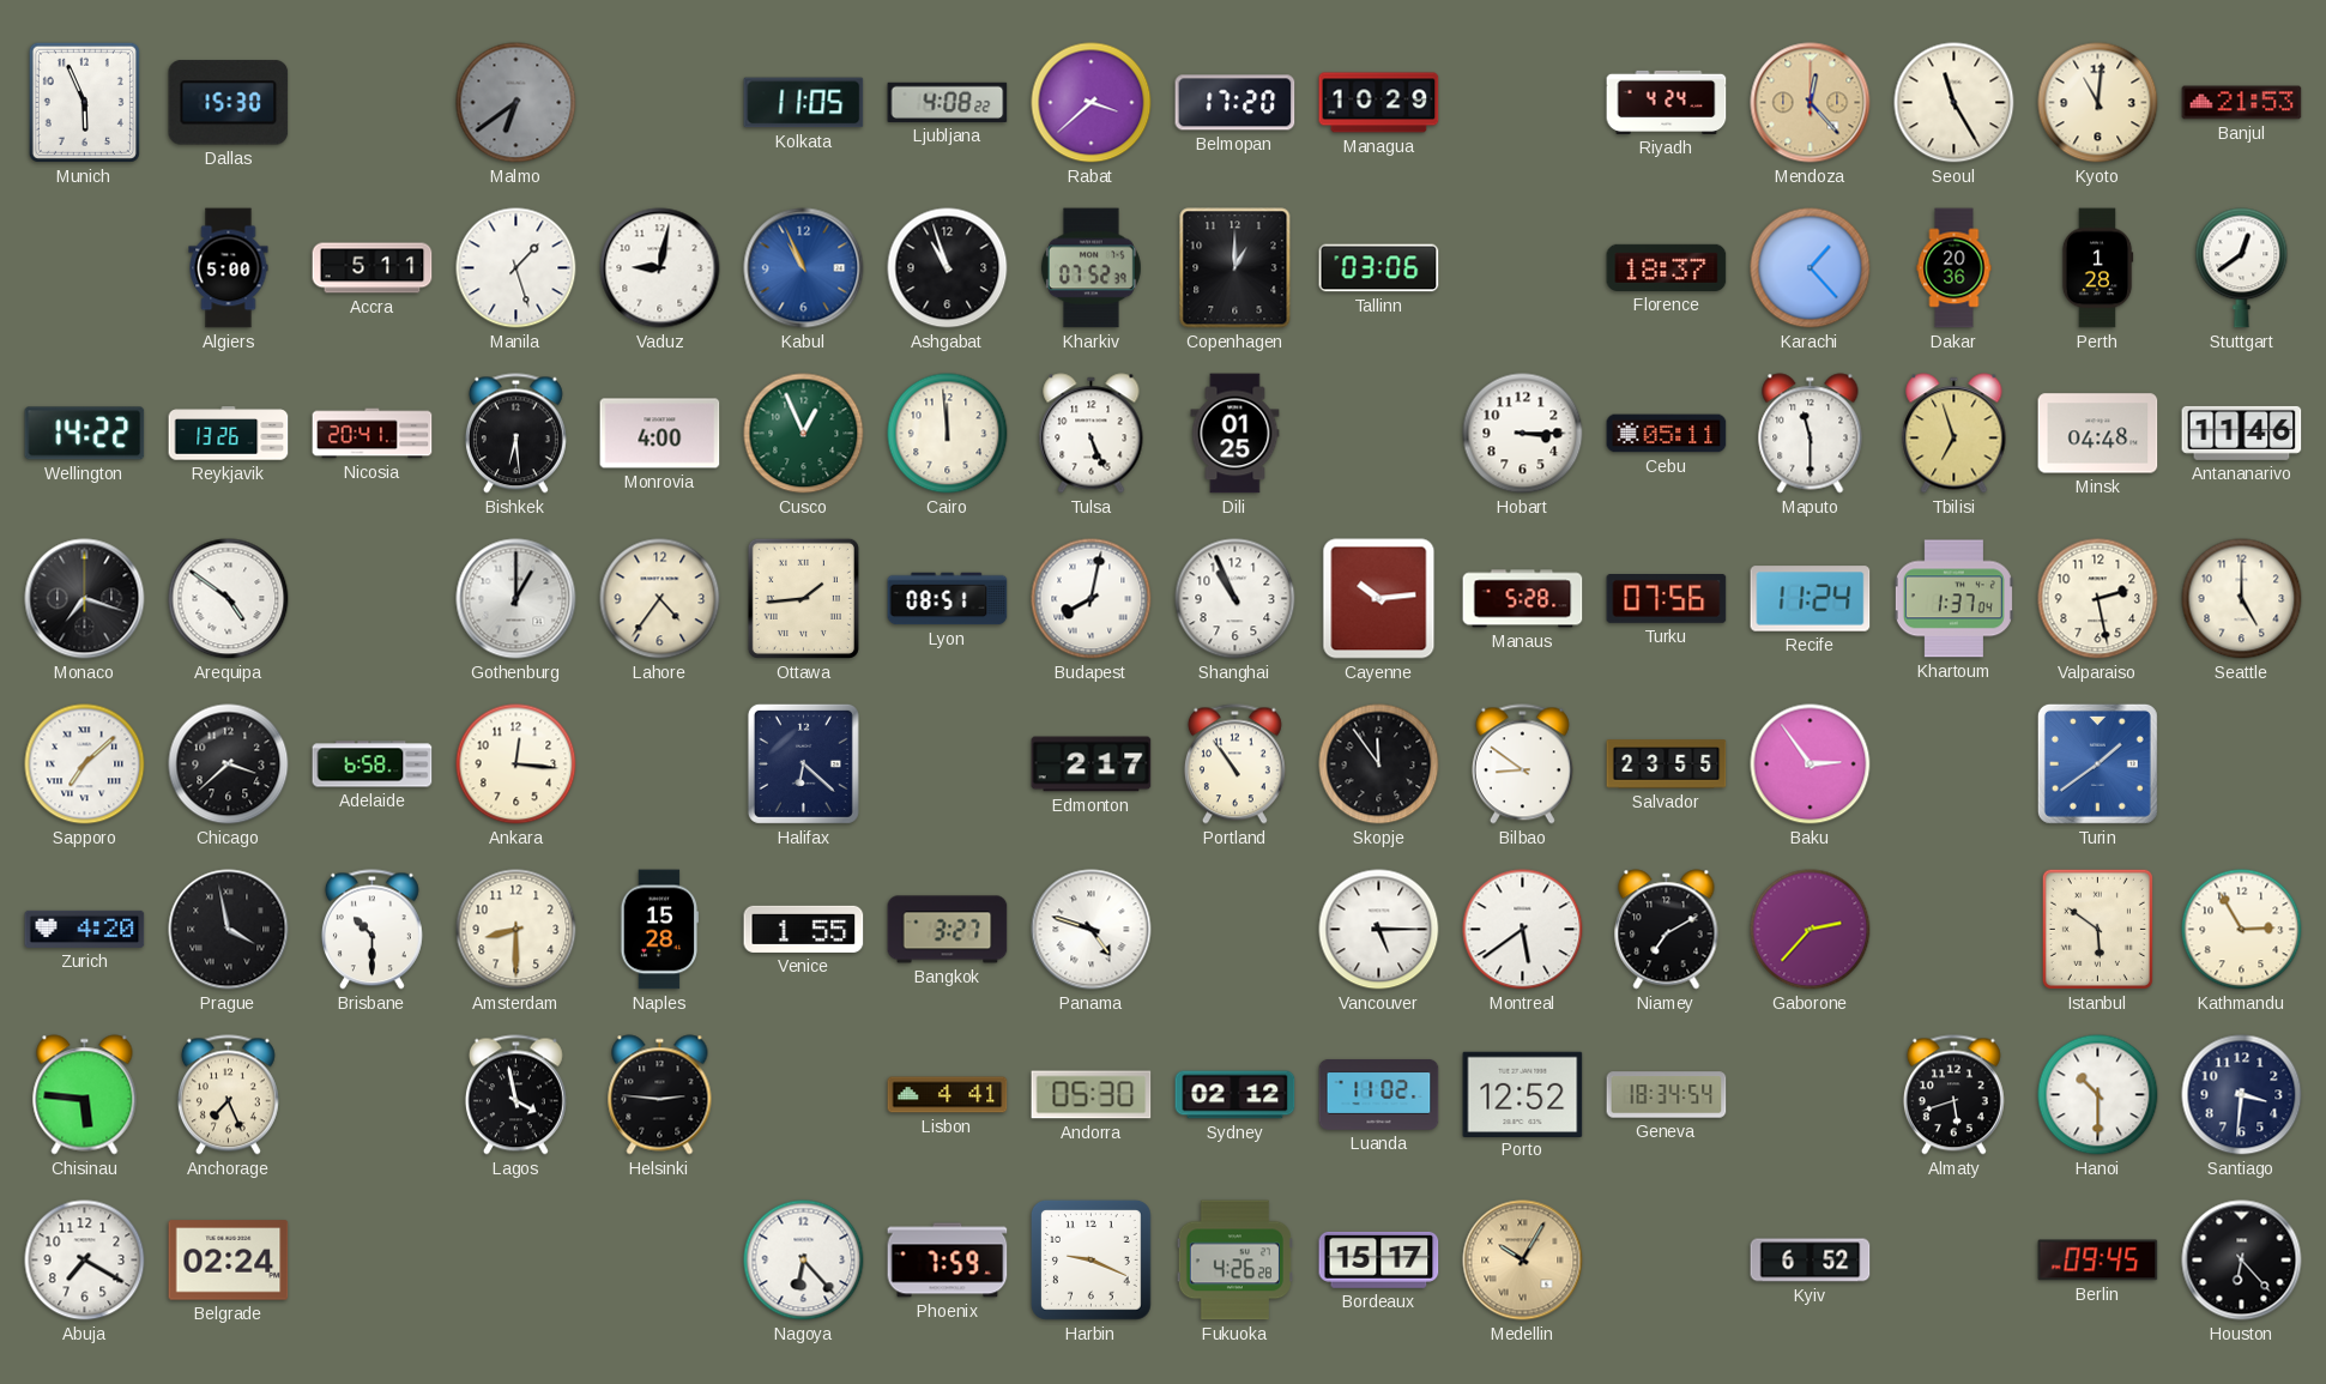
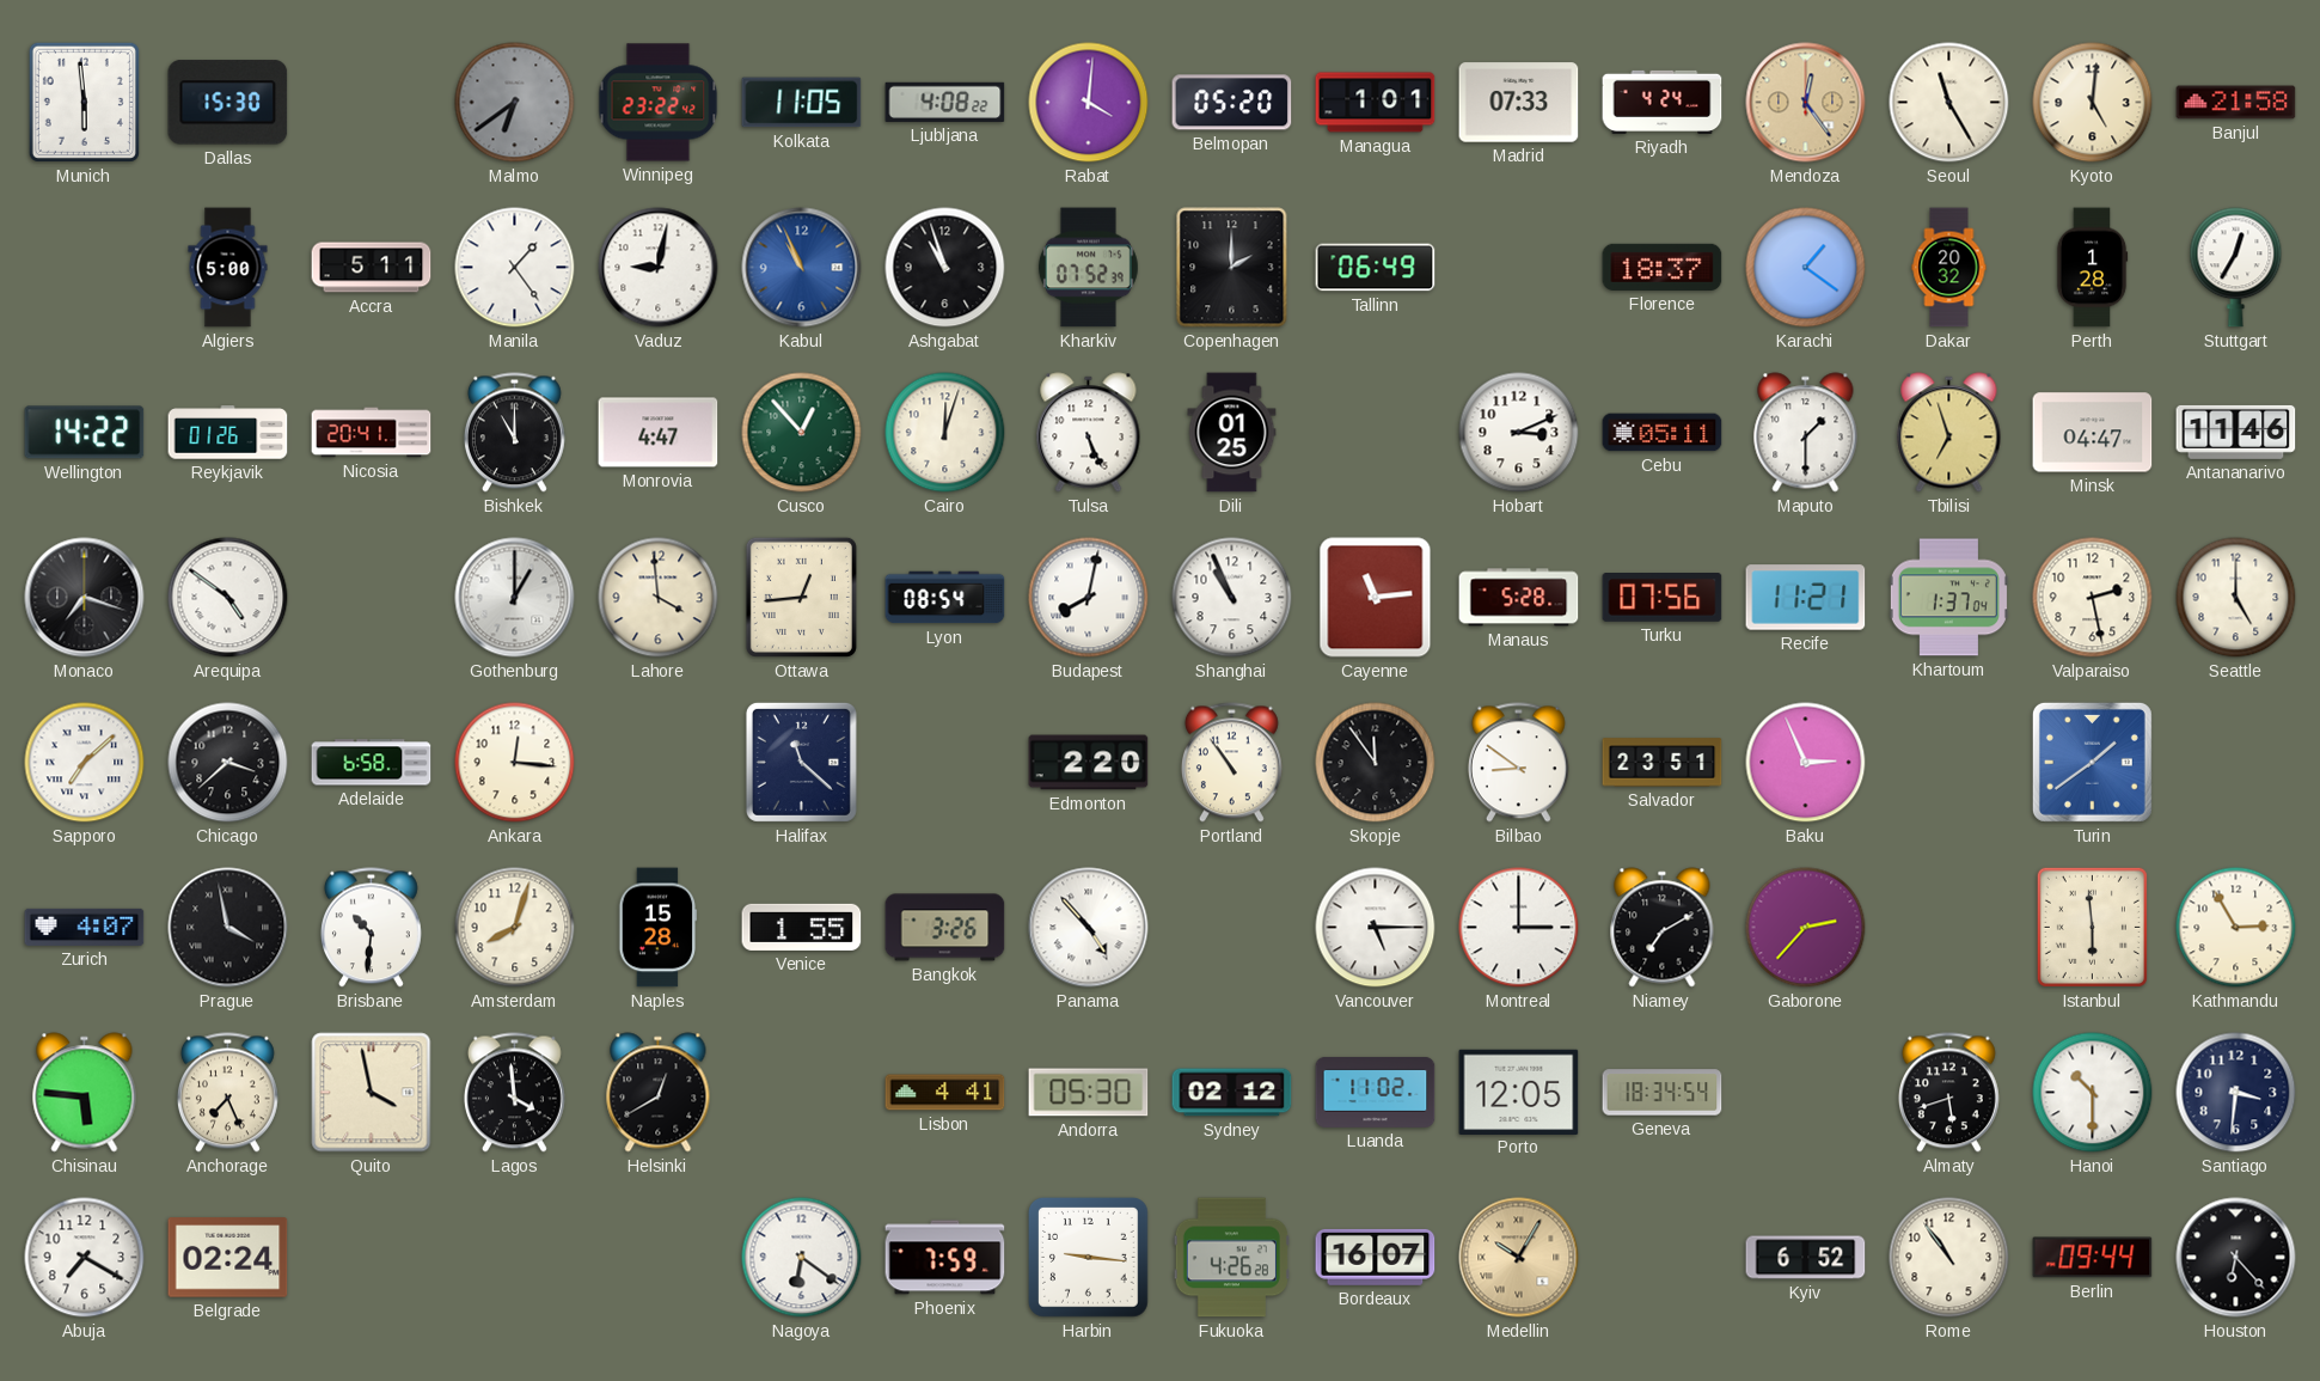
Munich: 5:56 -> 5:59
Winnipeg: none -> 23:22
Rabat: 3:38 -> 4:01
Belmopan: 17:20 -> 05:20
Managua: 10:29 -> 1:01
Madrid: none -> 07:33
Mendoza: 12:23 -> 12:24
Kyoto: 11:01 -> 5:01
Banjul: 21:53 -> 21:58
Manila: 1:27 -> 1:24
Copenhagen: 1:00 -> 2:00
Tallinn: 03:06 -> 06:49
Karachi: 1:23 -> 1:21
Dakar: 20:36 -> 20:32
Stuttgart: 12:39 -> 12:35
Reykjavik: 13:26 -> 01:26
Bishkek: 6:29 -> 11:00
Monrovia: 4:00 -> 4:47
Cusco: 12:56 -> 12:53
Cairo: 11:59 -> 12:03
Hobart: 3:15 -> 3:11
Maputo: 11:30 -> 1:30
Minsk: 04:48 -> 04:47
Lahore: 4:36 -> 3:59
Ottawa: 1:44 -> 12:44
Lyon: 08:51 -> 08:54
Cayenne: 10:14 -> 11:14
Recife: 11:24 -> 11:21
Halifax: 6:22 -> 11:22
Edmonton: 2:17 -> 2:20
Salvador: 23:55 -> 23:51
Baku: 2:54 -> 2:56
Zurich: 4:20 -> 4:07
Brisbane: 10:30 -> 10:31
Amsterdam: 8:30 -> 8:03
Bangkok: 3:27 -> 3:26
Panama: 4:48 -> 4:53
Montreal: 5:39 -> 3:00
Istanbul: 5:51 -> 5:59
Quito: none -> 3:58
Lagos: 3:58 -> 3:59
Helsinki: 2:46 -> 12:40
Porto: 12:52 -> 12:05
Nagoya: 6:23 -> 6:21
Harbin: 9:19 -> 9:16
Bordeaux: 15:17 -> 16:07
Rome: none -> 10:54
Berlin: 09:45 -> 09:44
